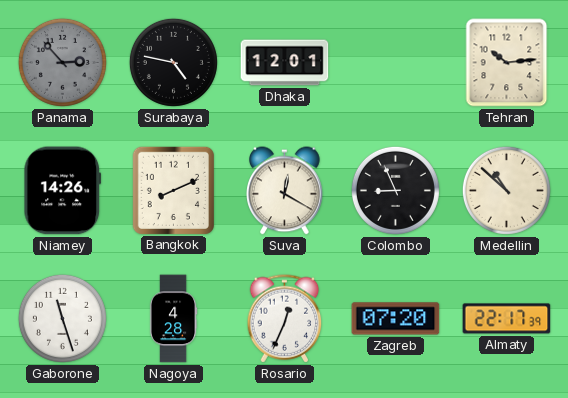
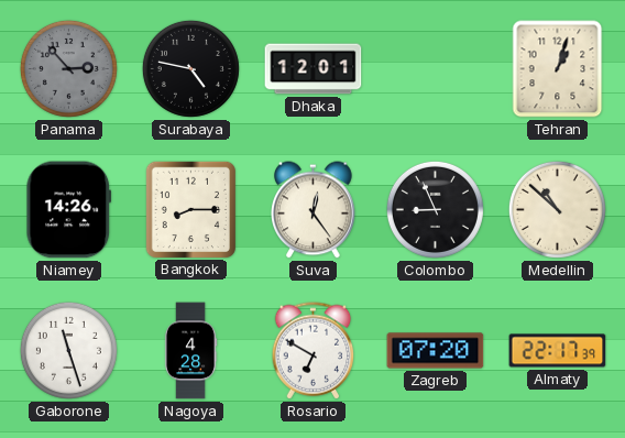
Tehran: 10:14 -> 1:03
Bangkok: 8:11 -> 8:15
Suva: 12:20 -> 12:24
Rosario: 12:34 -> 6:50
